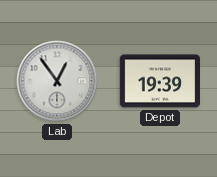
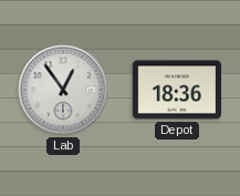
Depot: 19:39 -> 18:36
